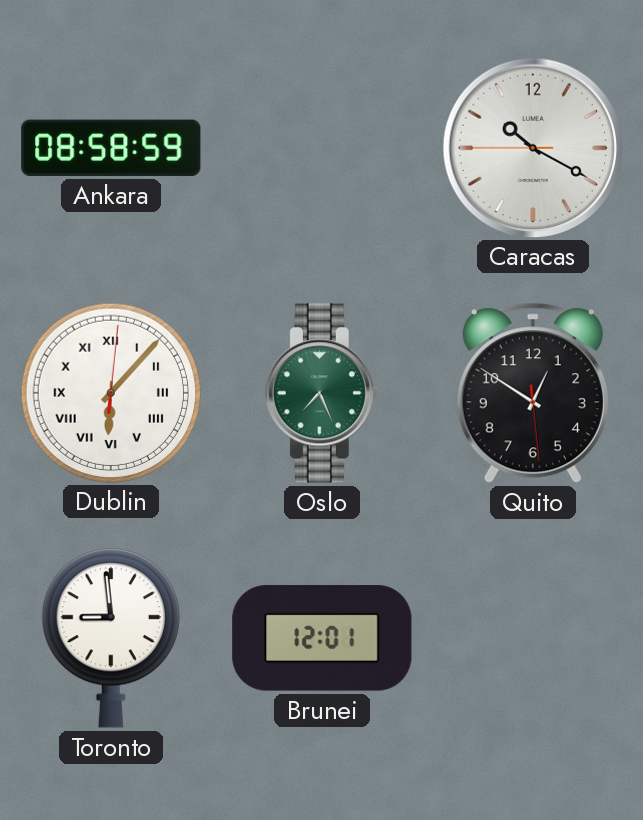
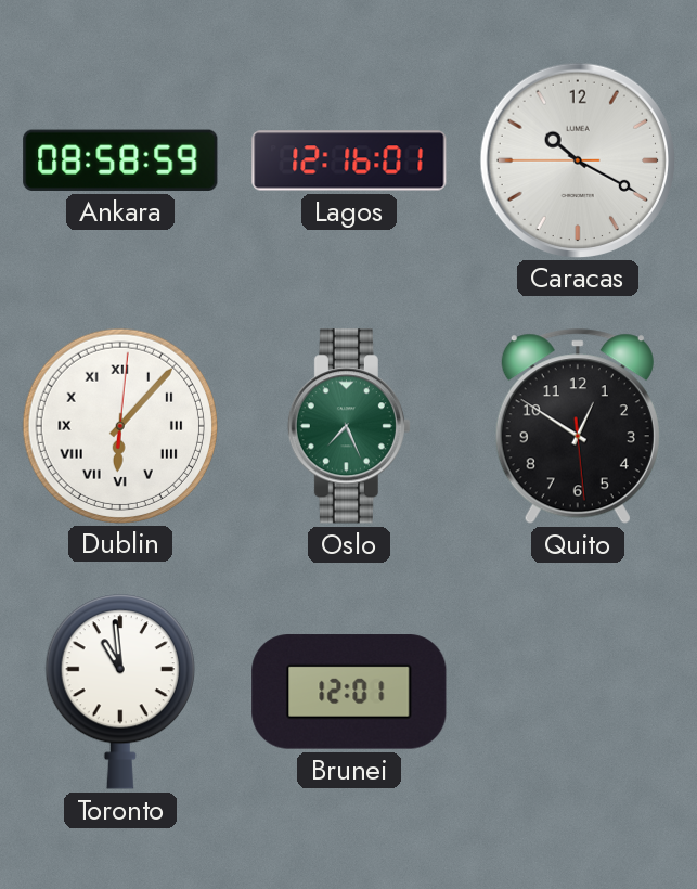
Lagos: none -> 12:16
Toronto: 8:59 -> 10:59
